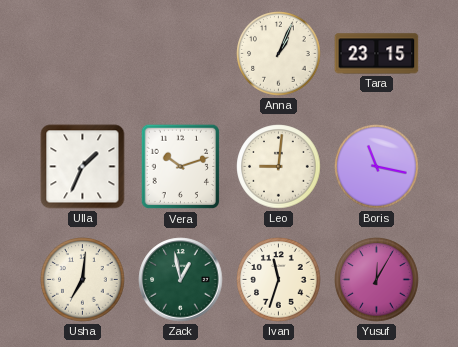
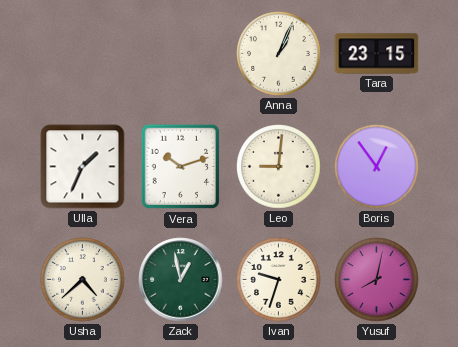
Boris: 11:17 -> 12:54
Usha: 7:01 -> 4:38
Ivan: 11:33 -> 9:33
Yusuf: 12:05 -> 8:02
